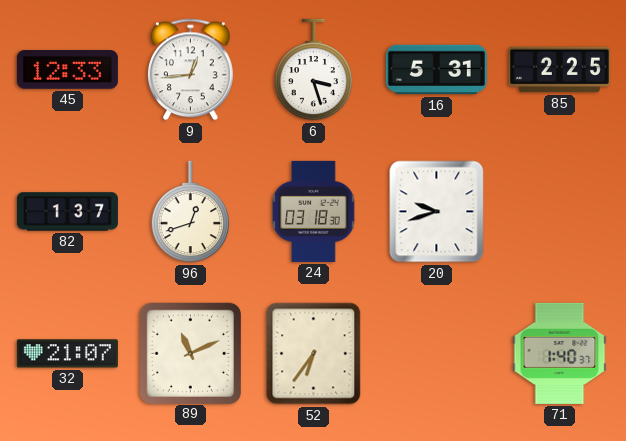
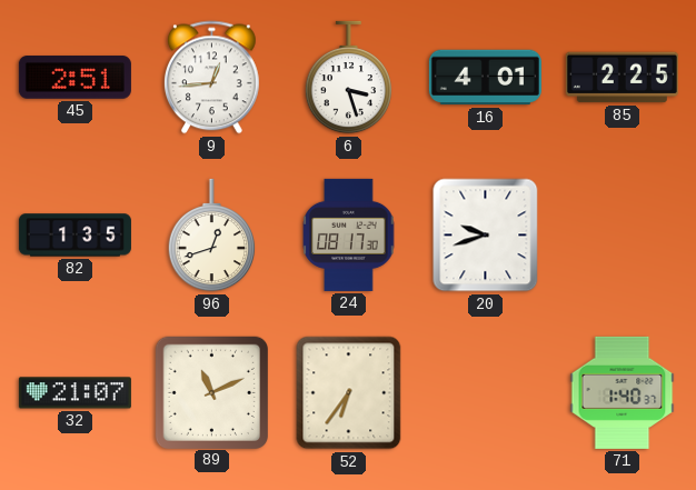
45: 12:33 -> 2:51
16: 5:31 -> 4:01
82: 1:37 -> 1:35
24: 03:18 -> 08:17
